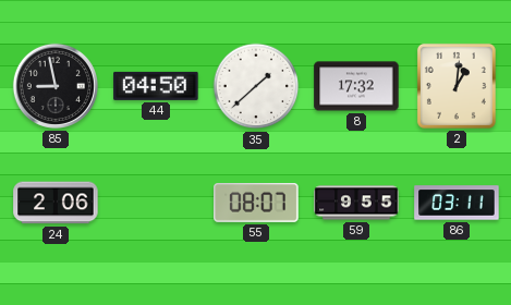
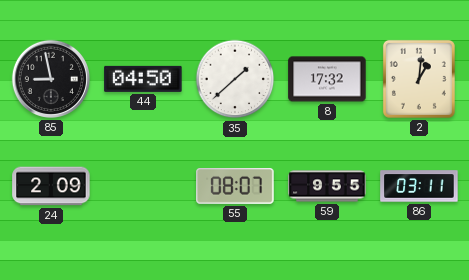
24: 2:06 -> 2:09
